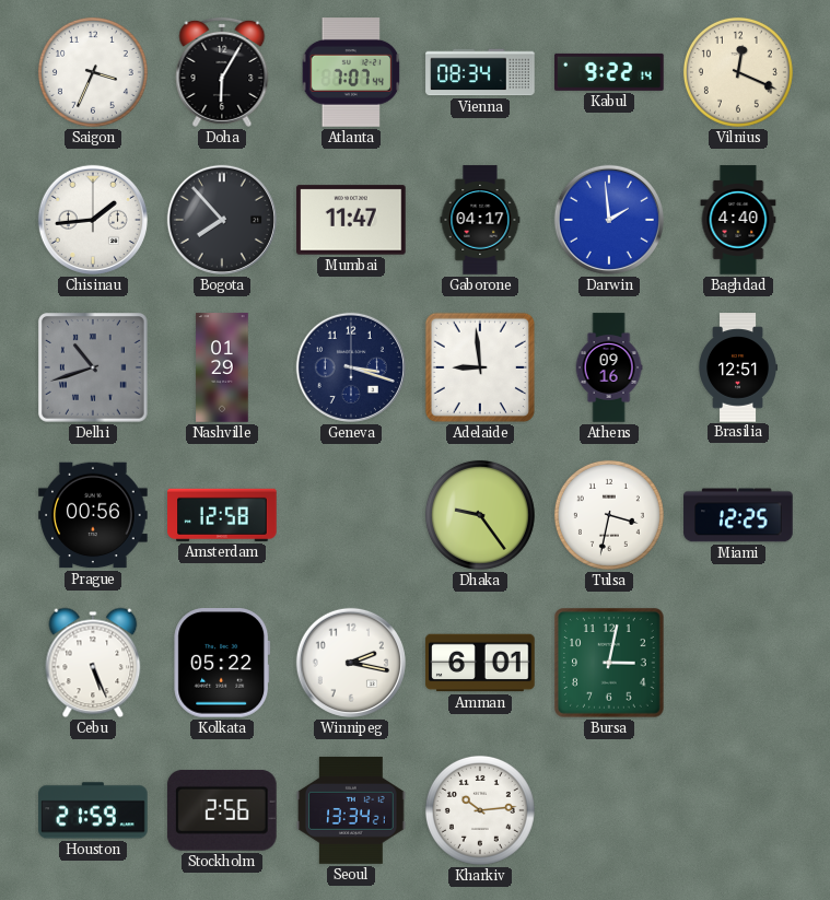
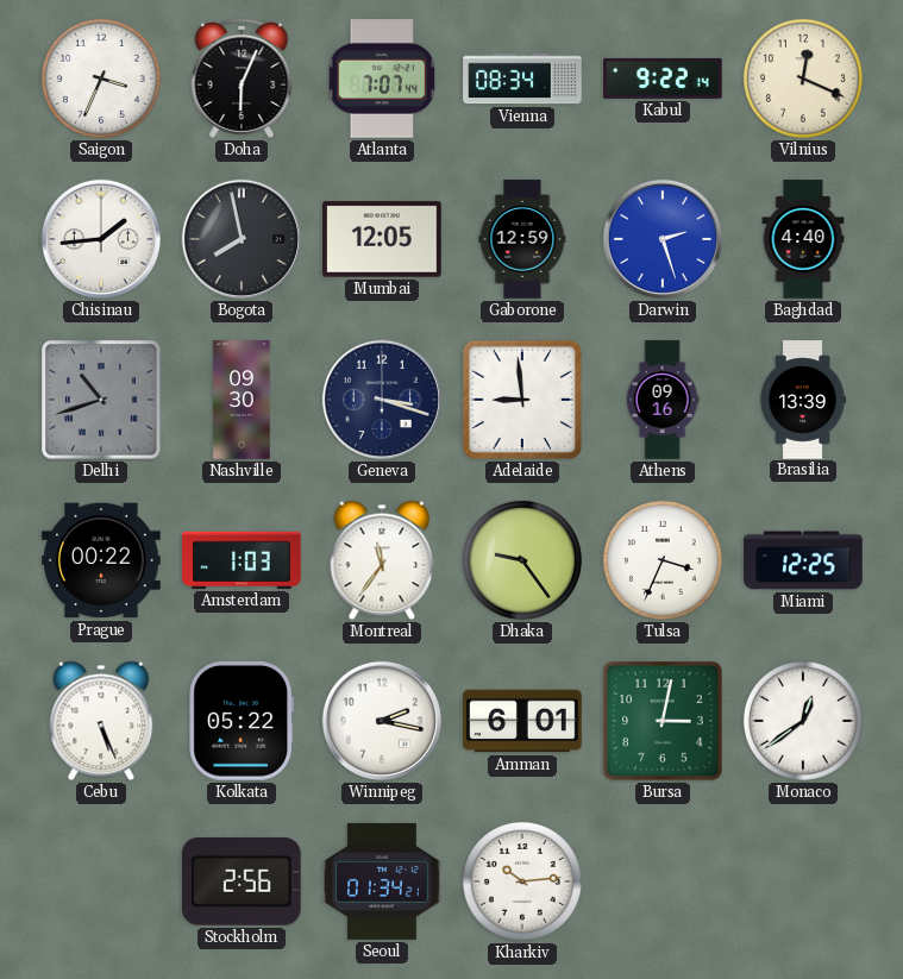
Doha: 6:05 -> 6:04
Bogota: 7:53 -> 7:58
Mumbai: 11:47 -> 12:05
Gaborone: 04:17 -> 12:59
Darwin: 1:59 -> 2:27
Nashville: 01:29 -> 09:30
Brasilia: 12:51 -> 13:39
Prague: 00:56 -> 00:22
Amsterdam: 12:58 -> 1:03
Montreal: none -> 11:36
Tulsa: 3:32 -> 3:34
Monaco: none -> 12:39
Houston: 21:59 -> none
Seoul: 13:34 -> 01:34
